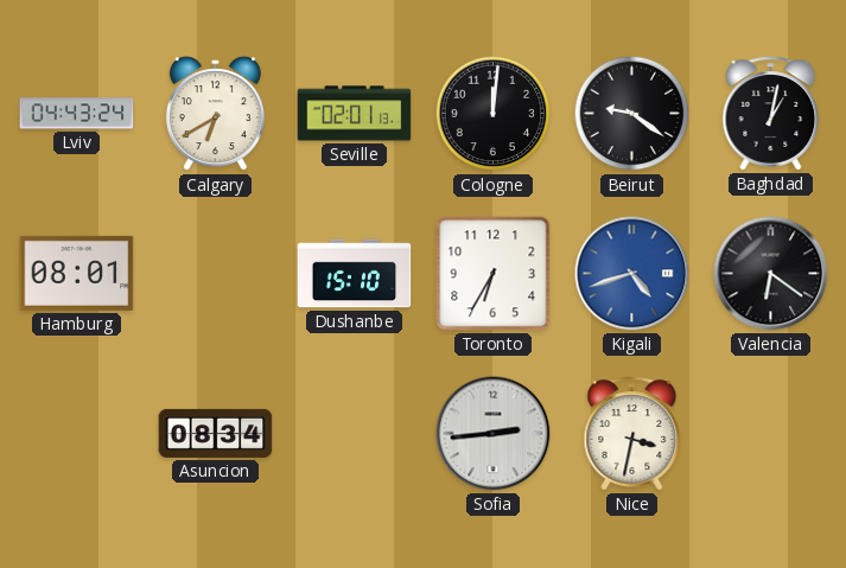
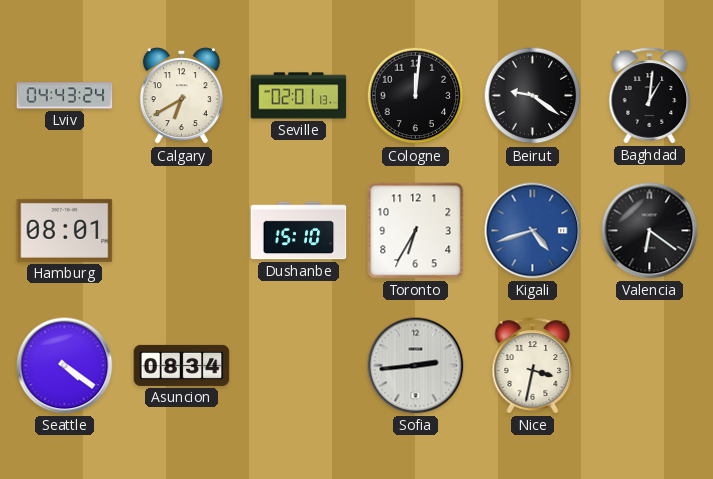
Baghdad: 1:02 -> 1:01
Seattle: none -> 4:21
